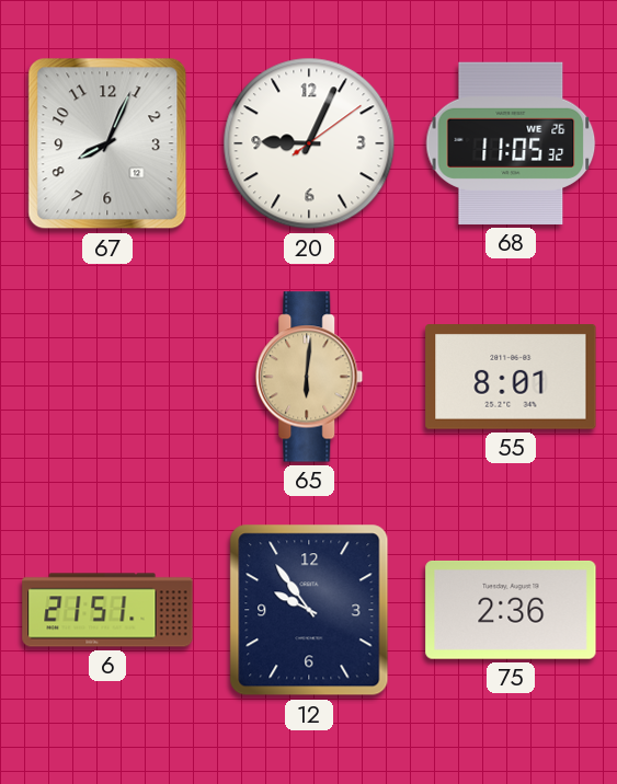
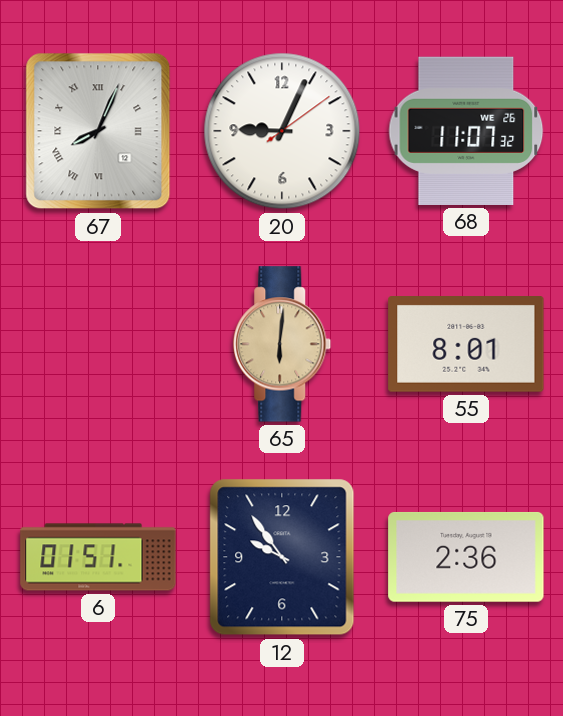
67 numerals: Arabic -> Roman
68: 11:05 -> 11:07
6: 21:51 -> 01:51
